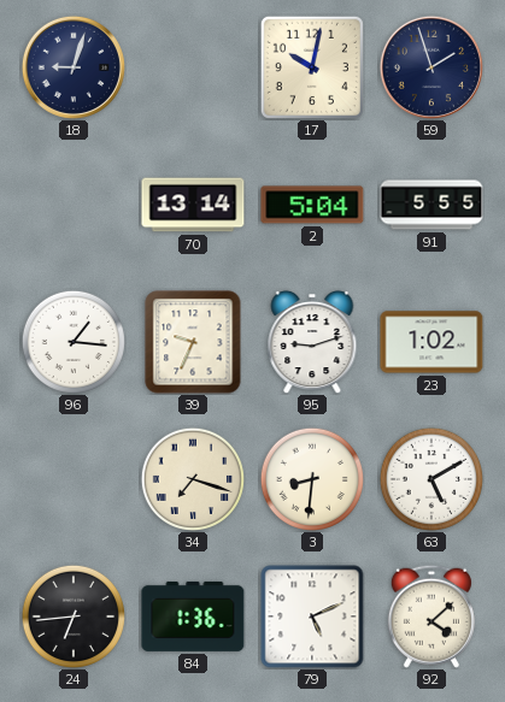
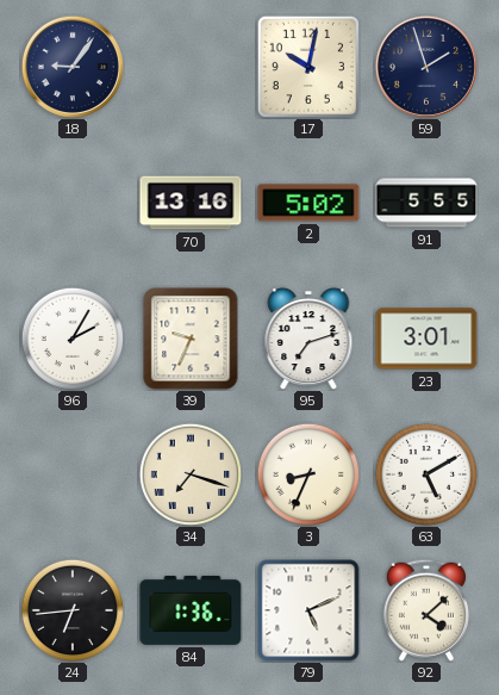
18: 9:03 -> 9:06
70: 13:14 -> 13:16
2: 5:04 -> 5:02
96: 1:16 -> 2:05
95: 9:12 -> 7:12
23: 1:02 -> 3:01
3: 8:31 -> 8:34
